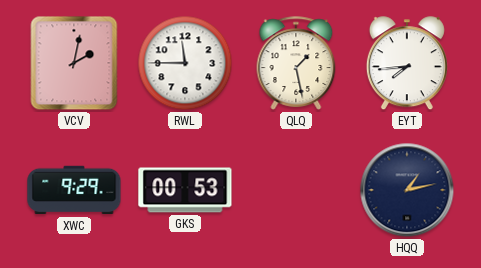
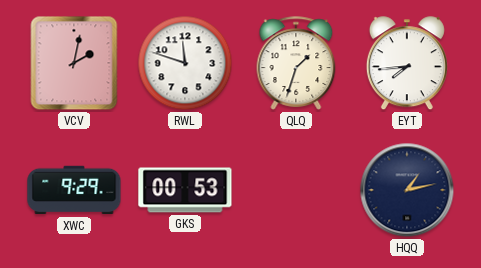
RWL: 11:45 -> 11:48
QLQ: 1:28 -> 1:33
